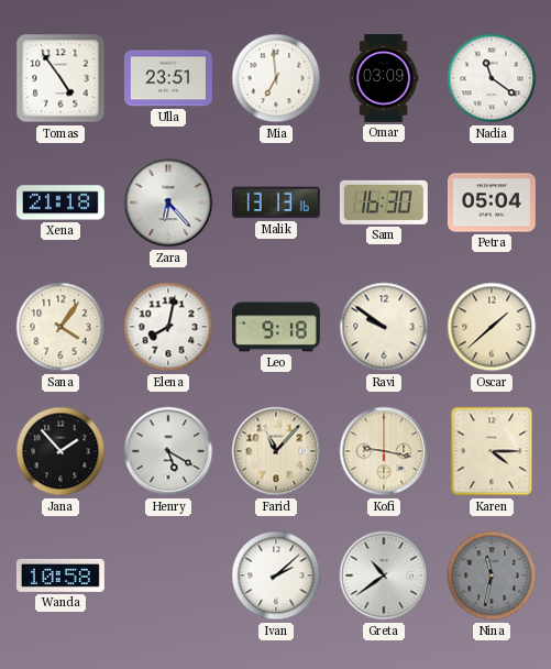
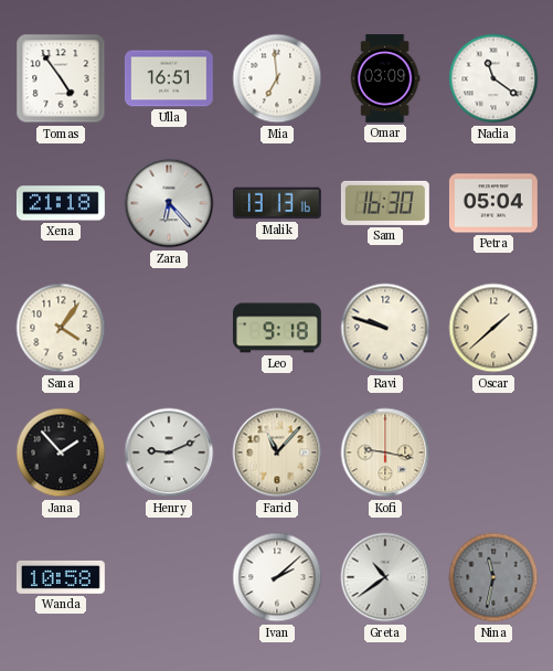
Ulla: 23:51 -> 16:51
Elena: 8:02 -> none
Ravi: 9:51 -> 9:48
Henry: 5:20 -> 9:11
Karen: 4:15 -> none
